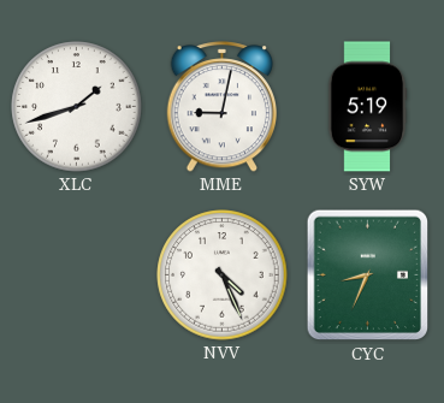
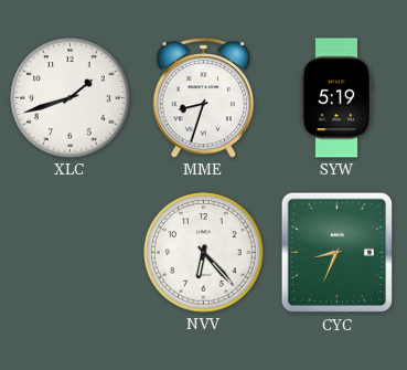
MME: 9:02 -> 8:33
NVV: 4:26 -> 6:23
